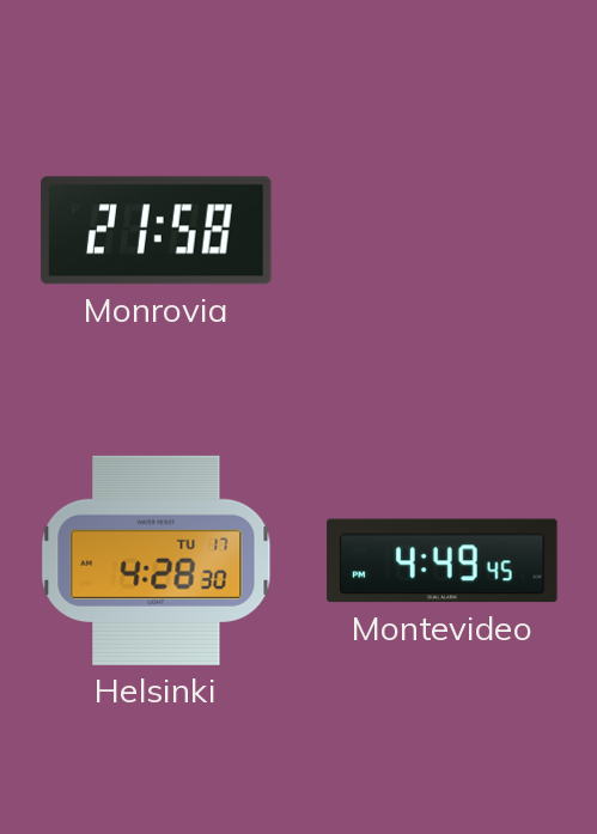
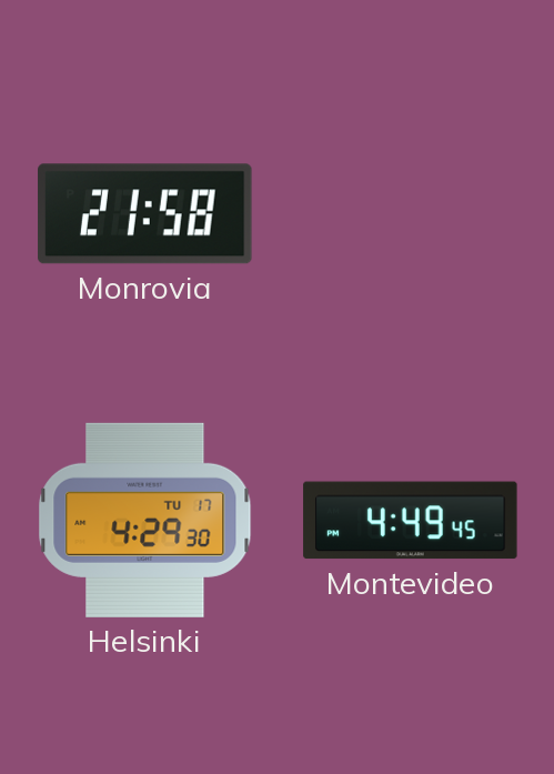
Helsinki: 4:28 -> 4:29
